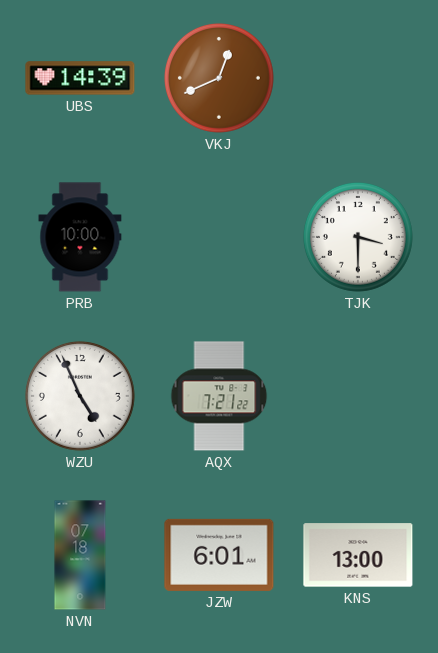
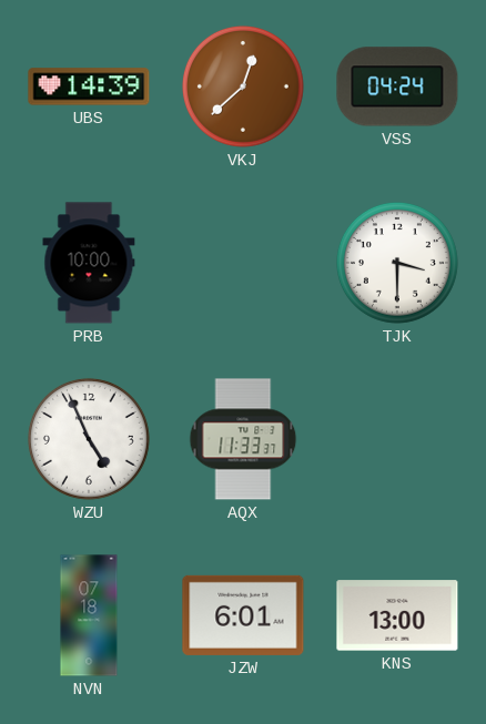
VKJ: 12:41 -> 12:38
VSS: none -> 04:24
AQX: 7:21 -> 11:33
